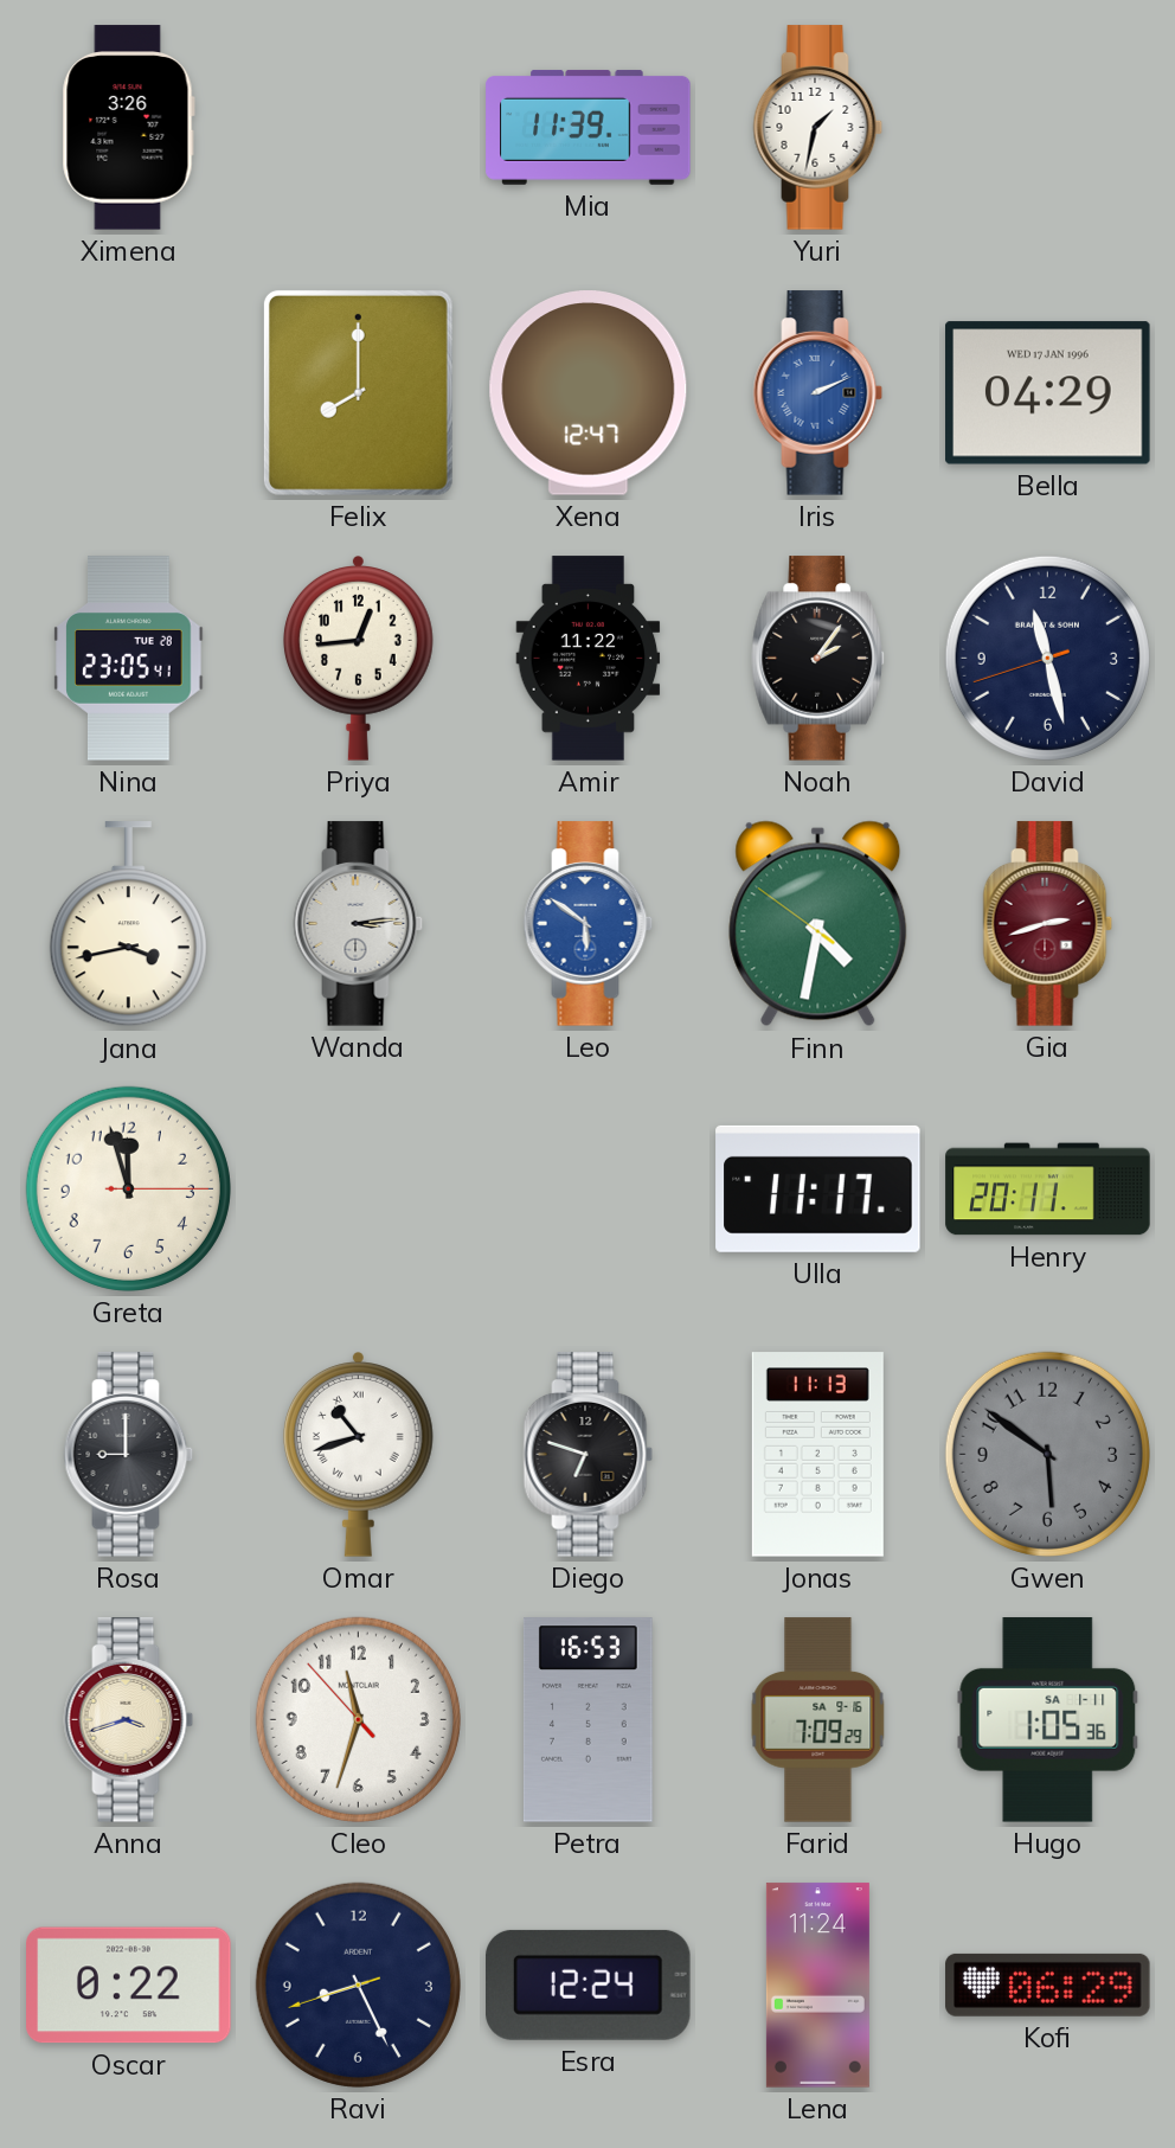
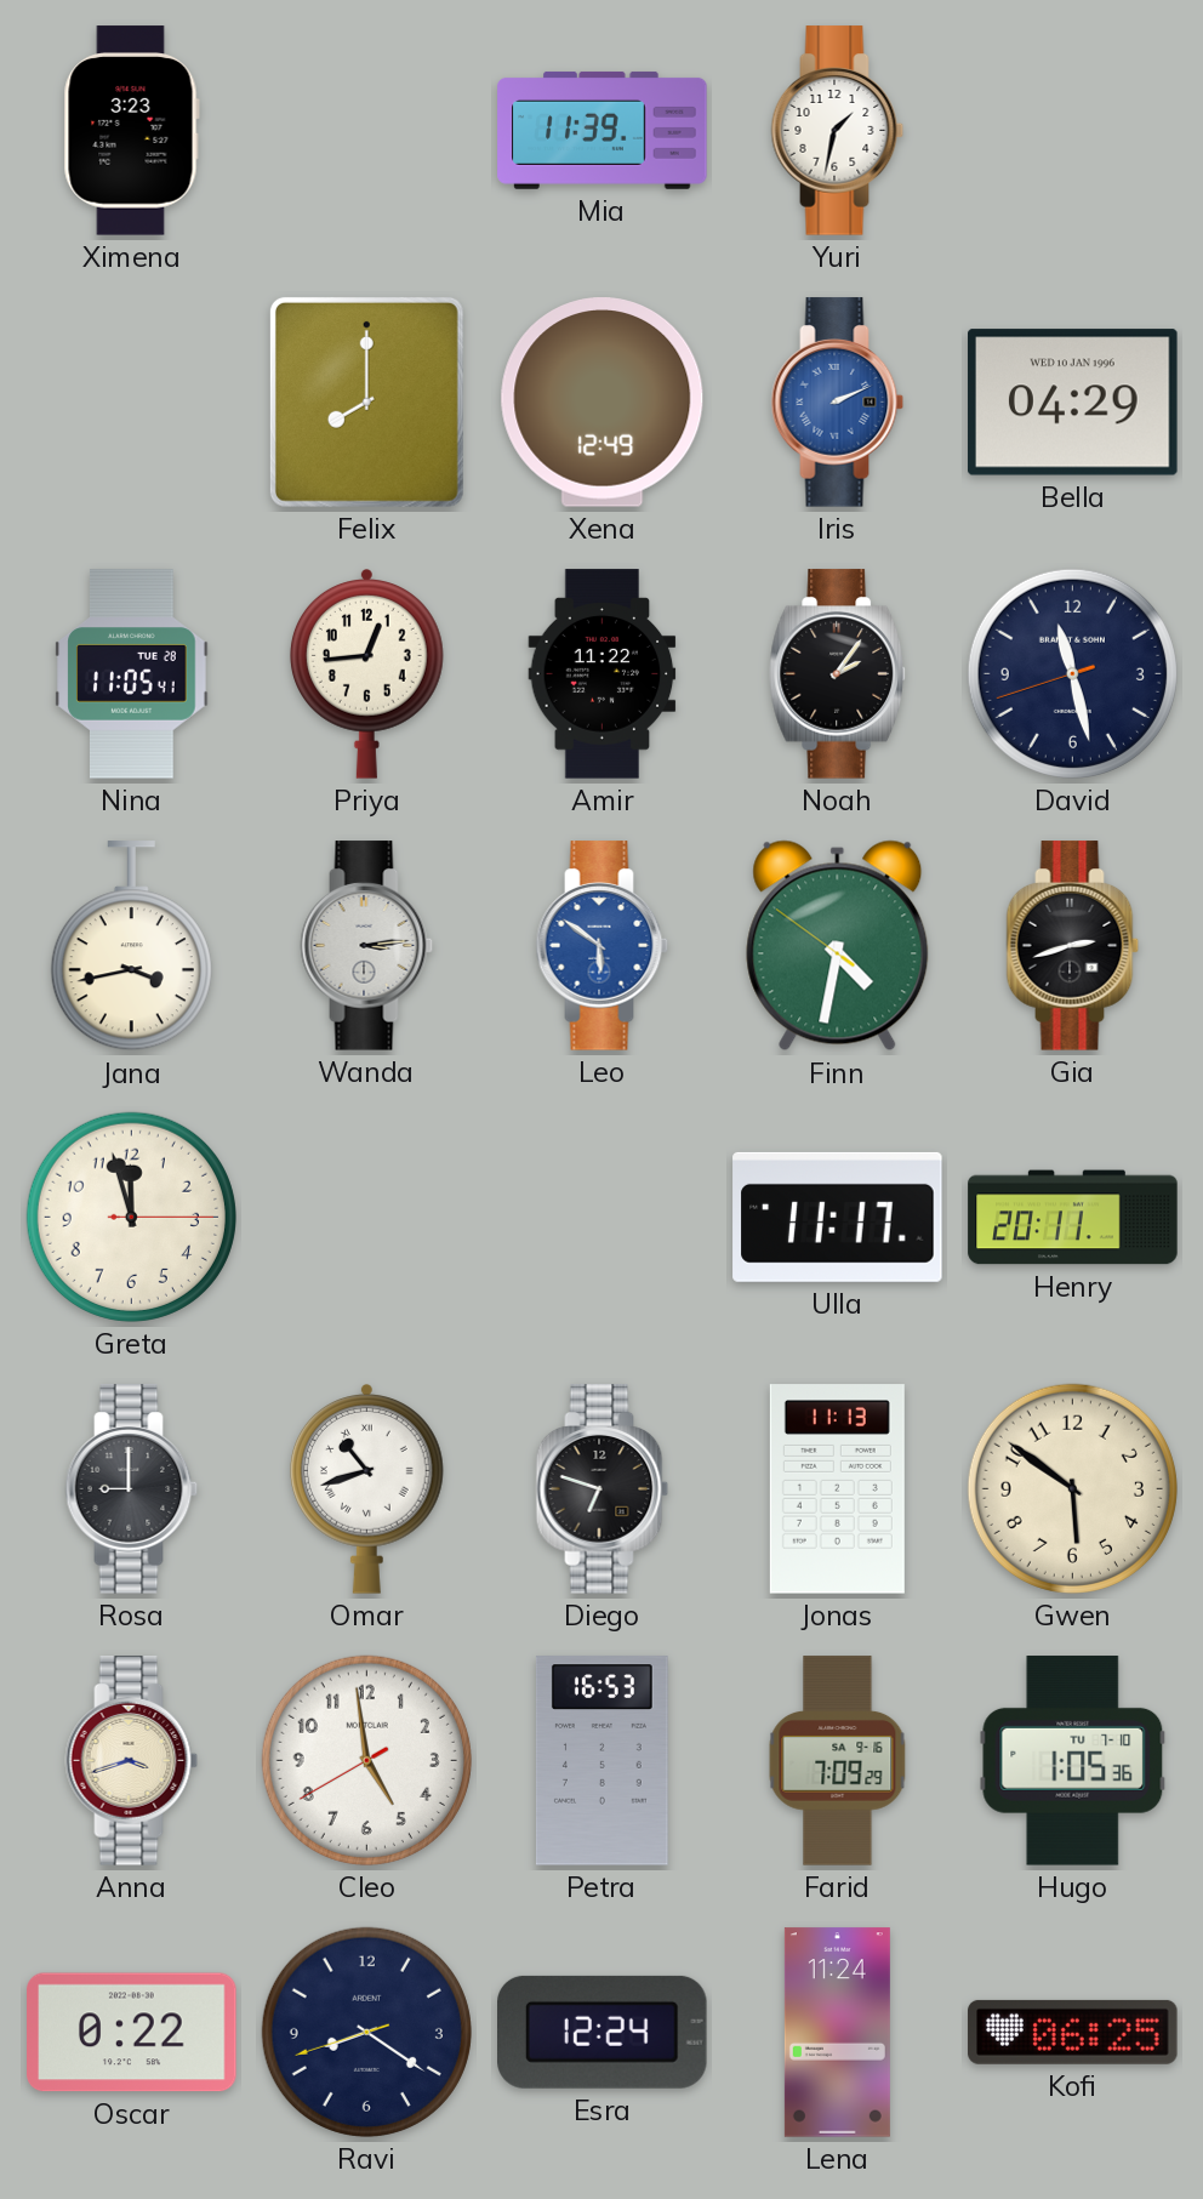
Ximena: 3:26 -> 3:23
Xena: 12:47 -> 12:49
Bella date: WED 17 JAN 1996 -> WED 10 JAN 1996
Nina: 23:05 -> 11:05
Gia dial: burgundy -> black
Gwen dial: grey -> cream
Cleo: 11:32 -> 4:58
Hugo date: SA 1-11 -> TU 7-10
Ravi: 8:25 -> 8:20
Kofi: 06:29 -> 06:25
